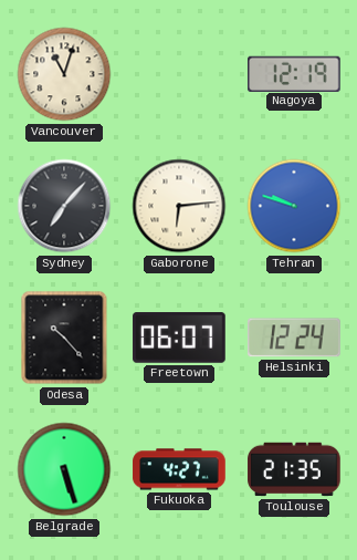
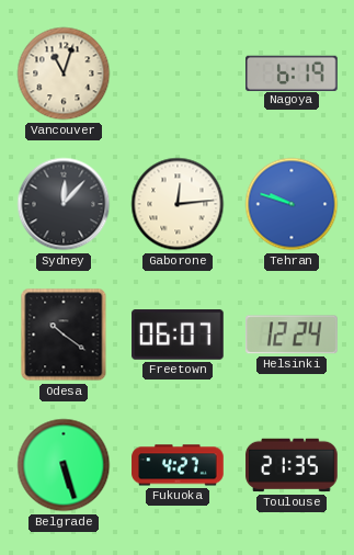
Nagoya: 12:19 -> 6:19
Sydney: 7:07 -> 12:07
Gaborone: 6:14 -> 12:14
Odesa: 10:23 -> 10:21
